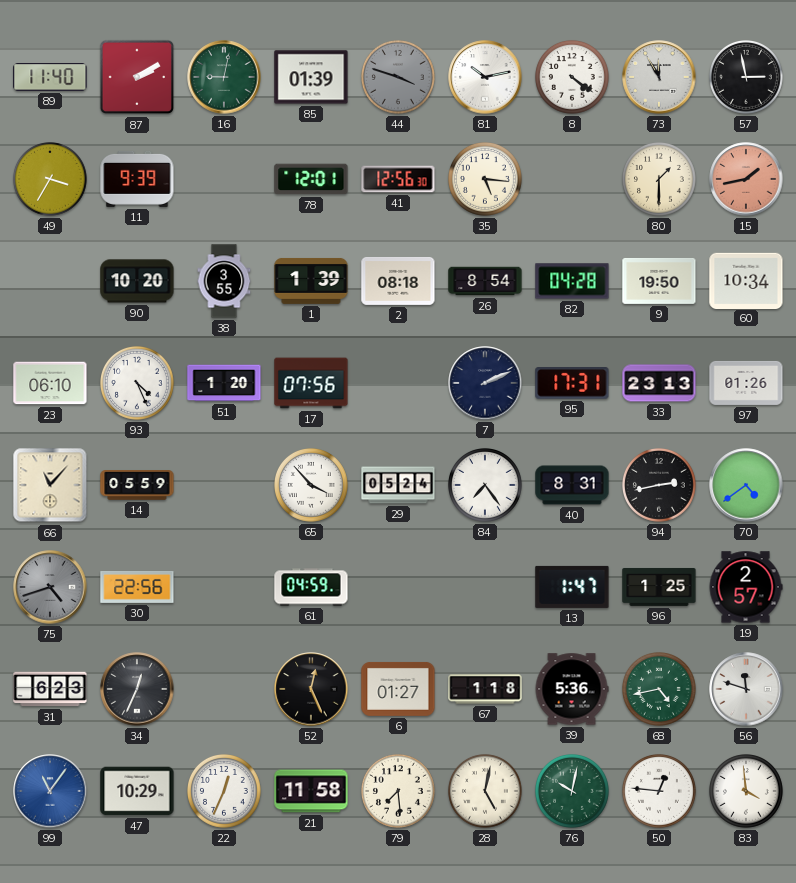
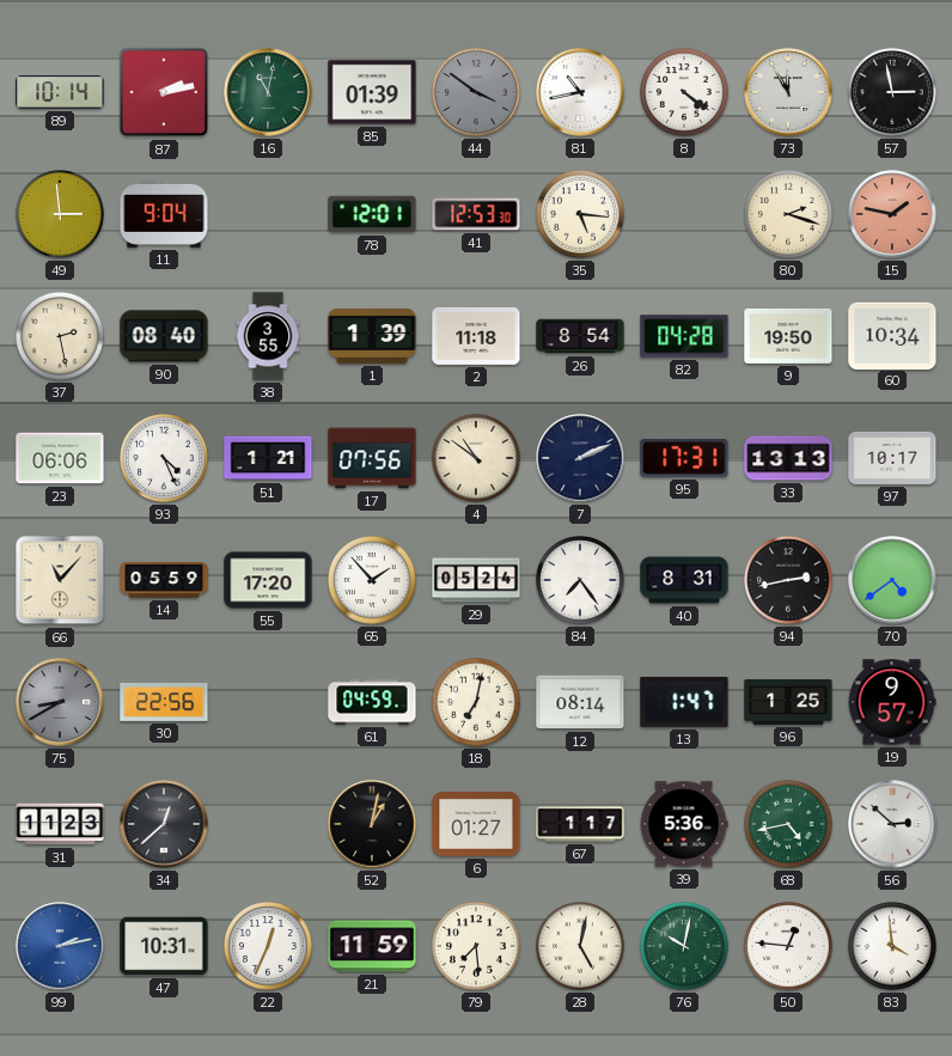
89: 11:40 -> 10:14
87: 2:10 -> 2:13
16: 9:02 -> 11:02
44: 3:48 -> 3:51
81: 10:13 -> 10:43
49: 3:35 -> 2:59
11: 9:39 -> 9:04
41: 12:56 -> 12:53
80: 1:30 -> 2:18
15: 1:43 -> 1:47
37: none -> 2:28
90: 10:20 -> 08:40
2: 08:18 -> 11:18
23: 06:10 -> 06:06
51: 1:20 -> 1:21
4: none -> 10:51
33: 23:13 -> 13:13
97: 01:26 -> 10:17
55: none -> 17:20
65: 3:53 -> 1:53
75: 4:42 -> 8:40
18: none -> 7:02
12: none -> 08:14
19: 2:57 -> 9:57
31: 6:23 -> 11:23
34: 12:34 -> 12:38
52: 12:26 -> 1:02
67: 1:18 -> 1:17
56: 11:48 -> 2:52
99: 11:06 -> 2:13
47: 10:29 -> 10:31
21: 11:58 -> 11:59
